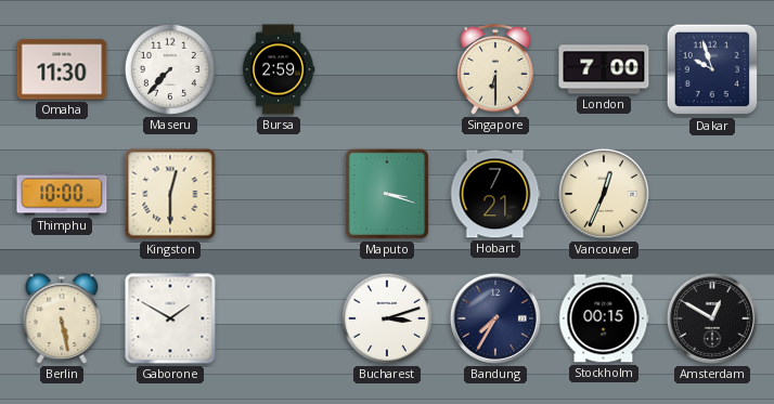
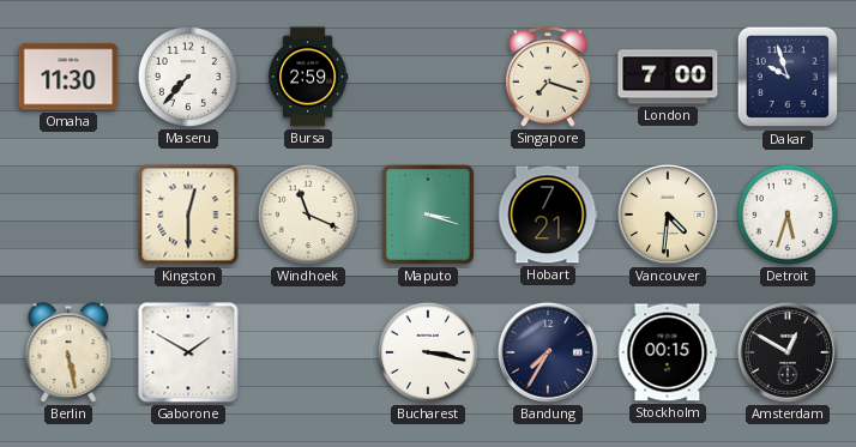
Singapore: 6:30 -> 7:18
Thimphu: 10:00 -> none
Windhoek: none -> 11:19
Vancouver: 12:34 -> 4:31
Detroit: none -> 5:33
Bucharest: 3:12 -> 3:17
